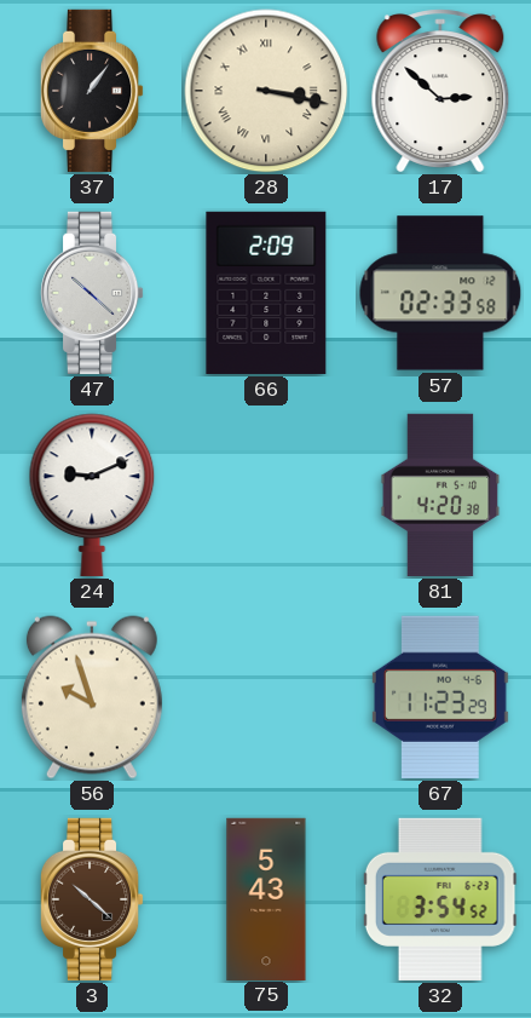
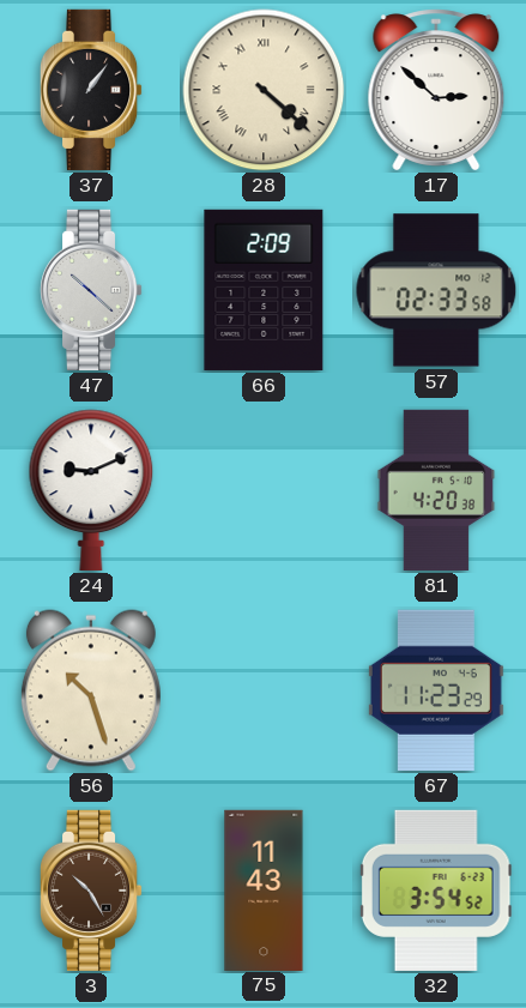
28: 3:17 -> 4:22
56: 9:57 -> 10:27
3: 10:22 -> 10:25
75: 5:43 -> 11:43
